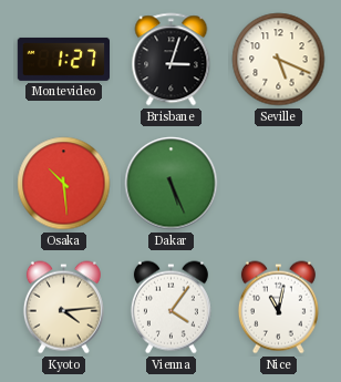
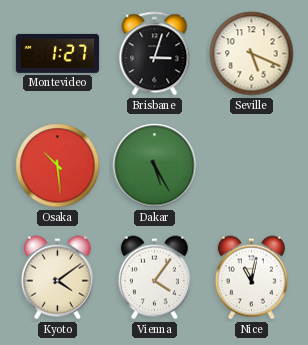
Dakar: 5:26 -> 5:25
Kyoto: 4:14 -> 4:09
